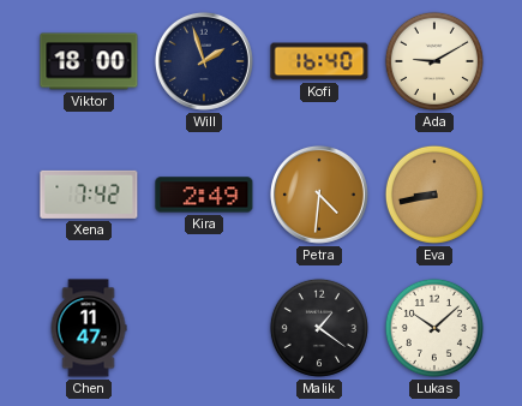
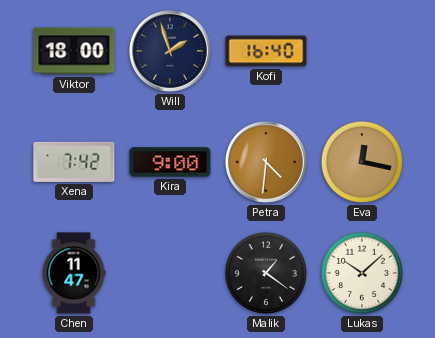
Ada: 9:10 -> none
Kira: 2:49 -> 9:00
Eva: 8:43 -> 12:17
